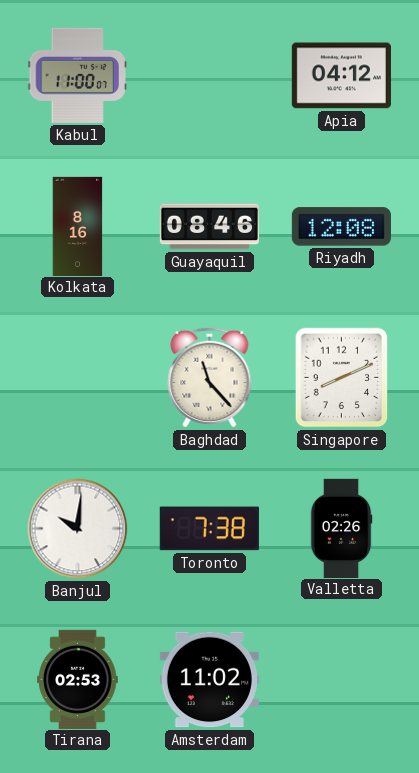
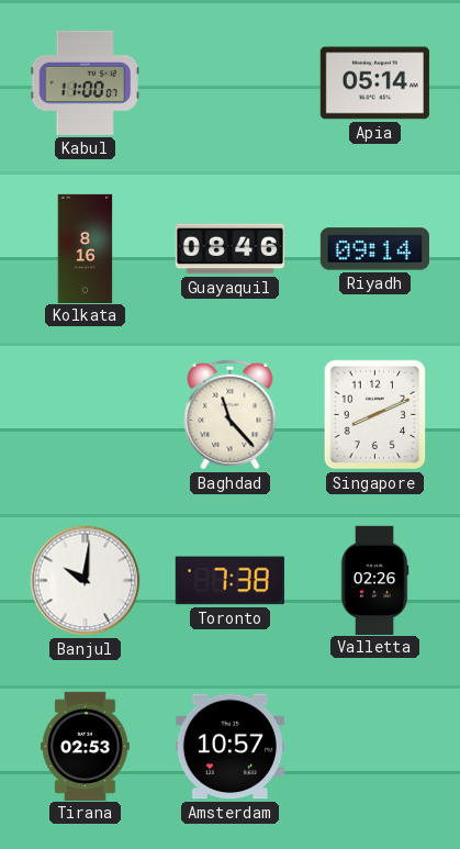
Apia: 04:12 -> 05:14
Riyadh: 12:08 -> 09:14
Amsterdam: 11:02 -> 10:57
